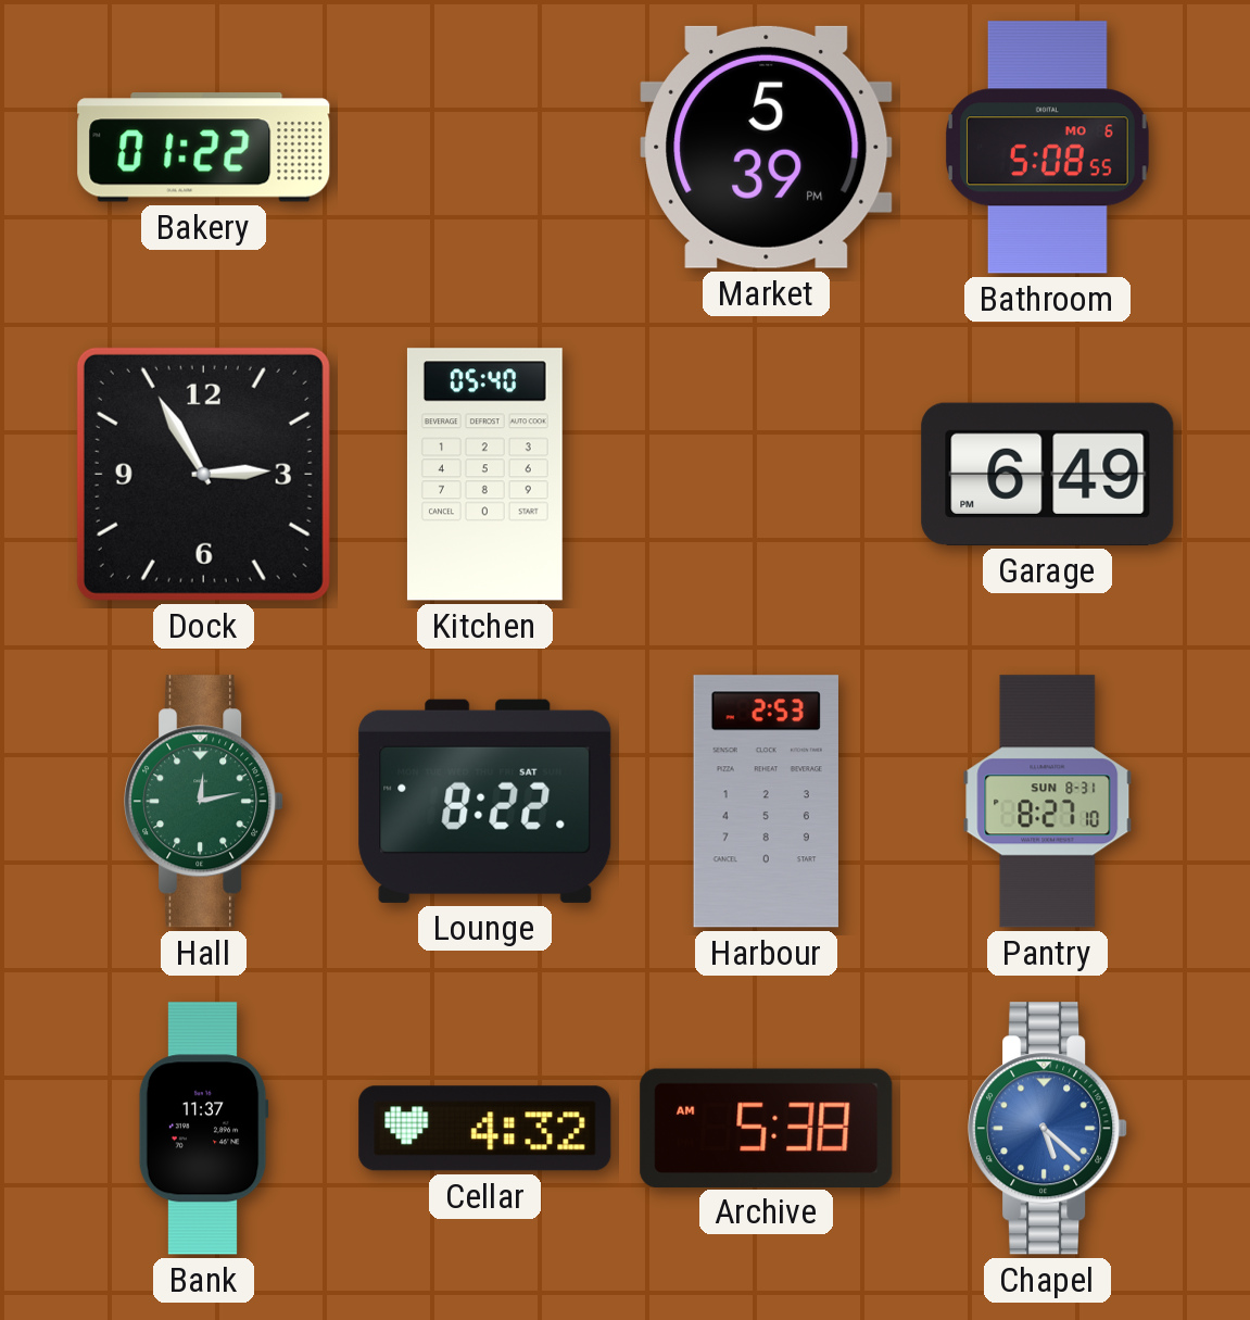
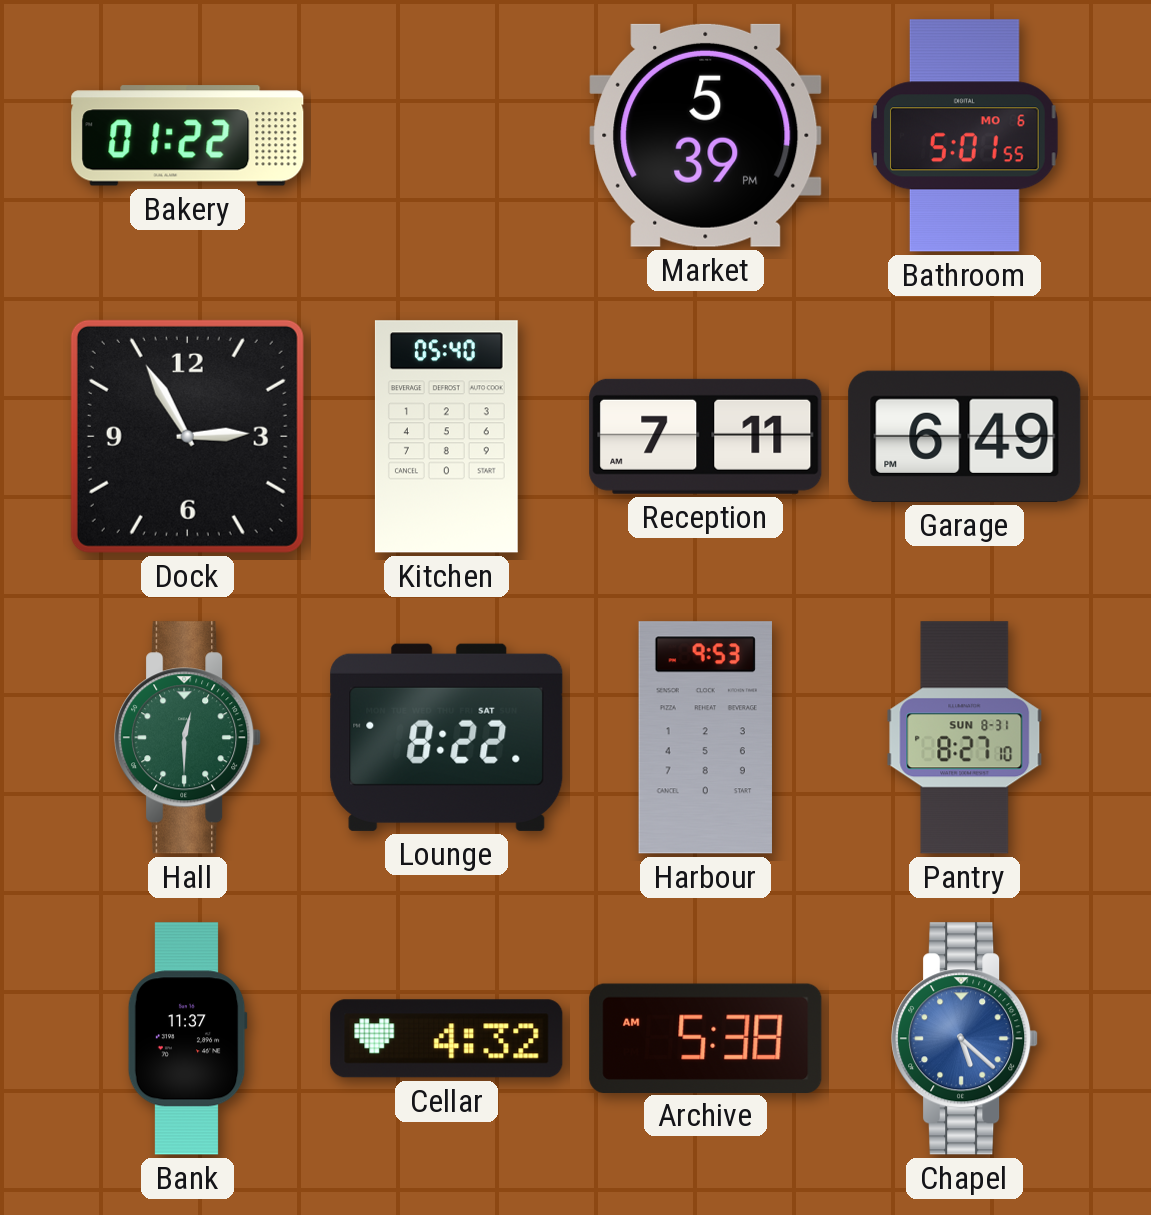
Bathroom: 5:08 -> 5:01
Reception: none -> 7:11
Hall: 12:13 -> 12:30
Harbour: 2:53 -> 9:53
